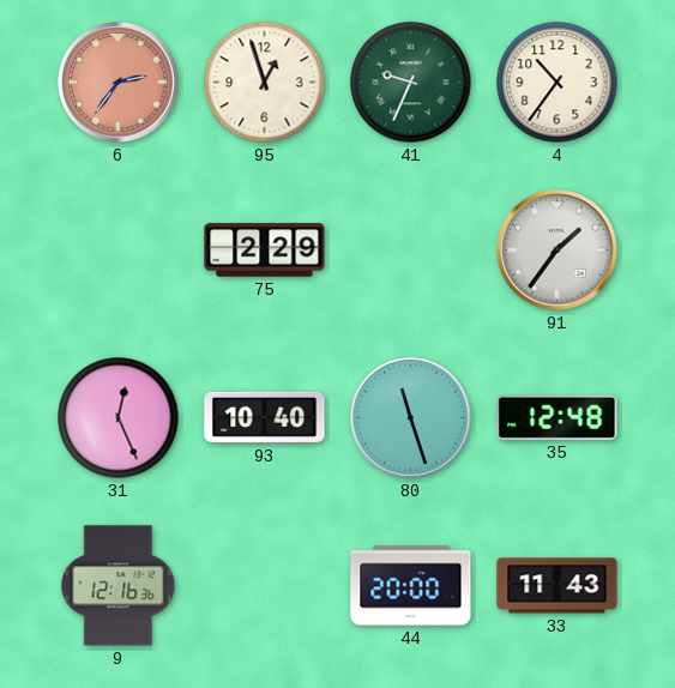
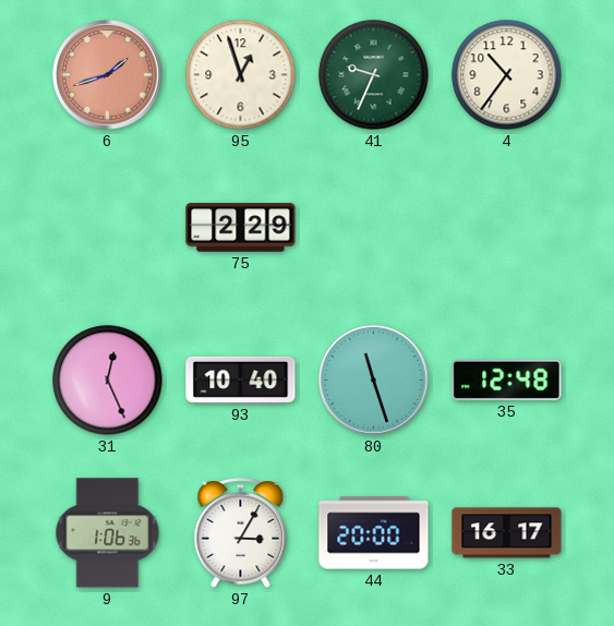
6: 2:36 -> 1:42
91: 1:36 -> none
9: 12:16 -> 1:06
97: none -> 3:05
33: 11:43 -> 16:17
